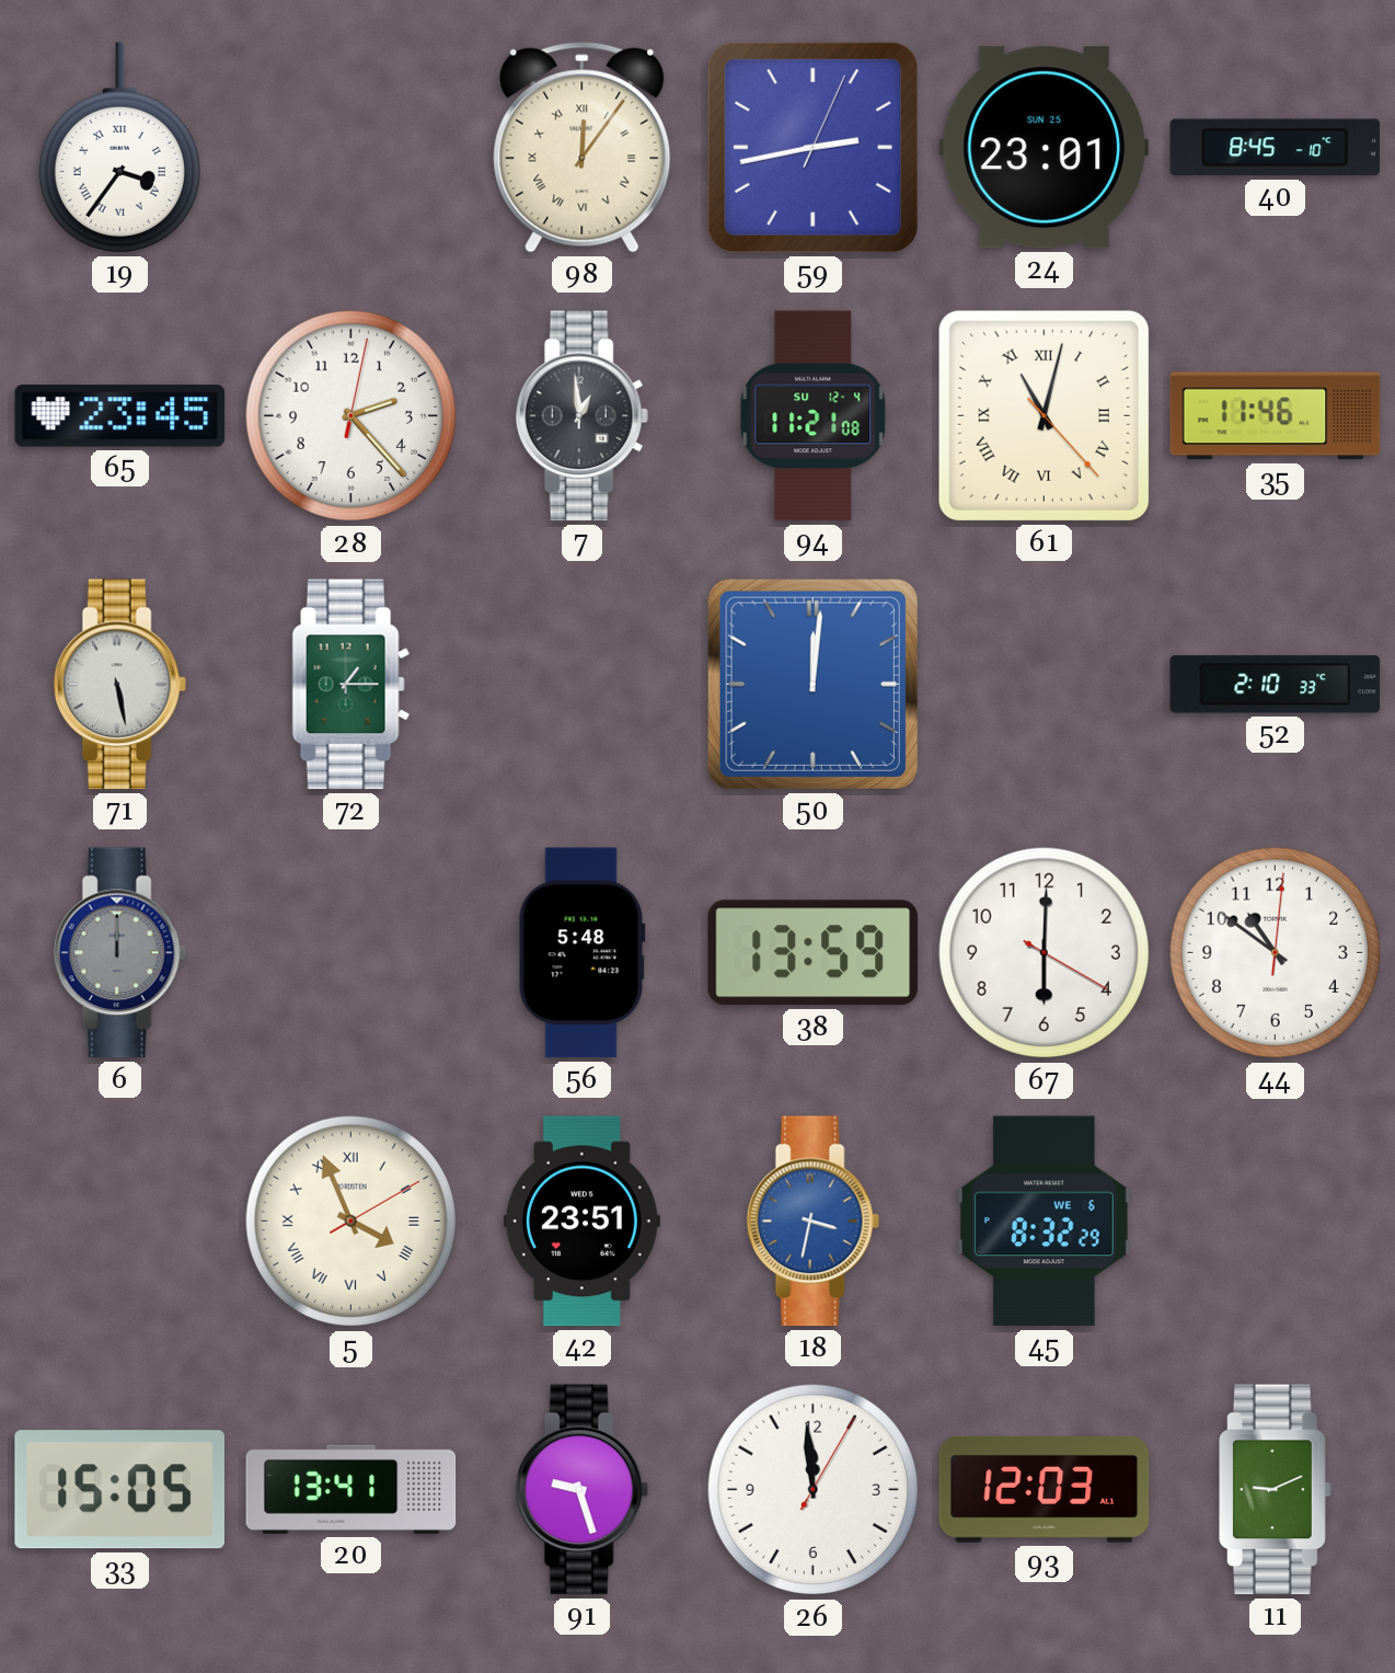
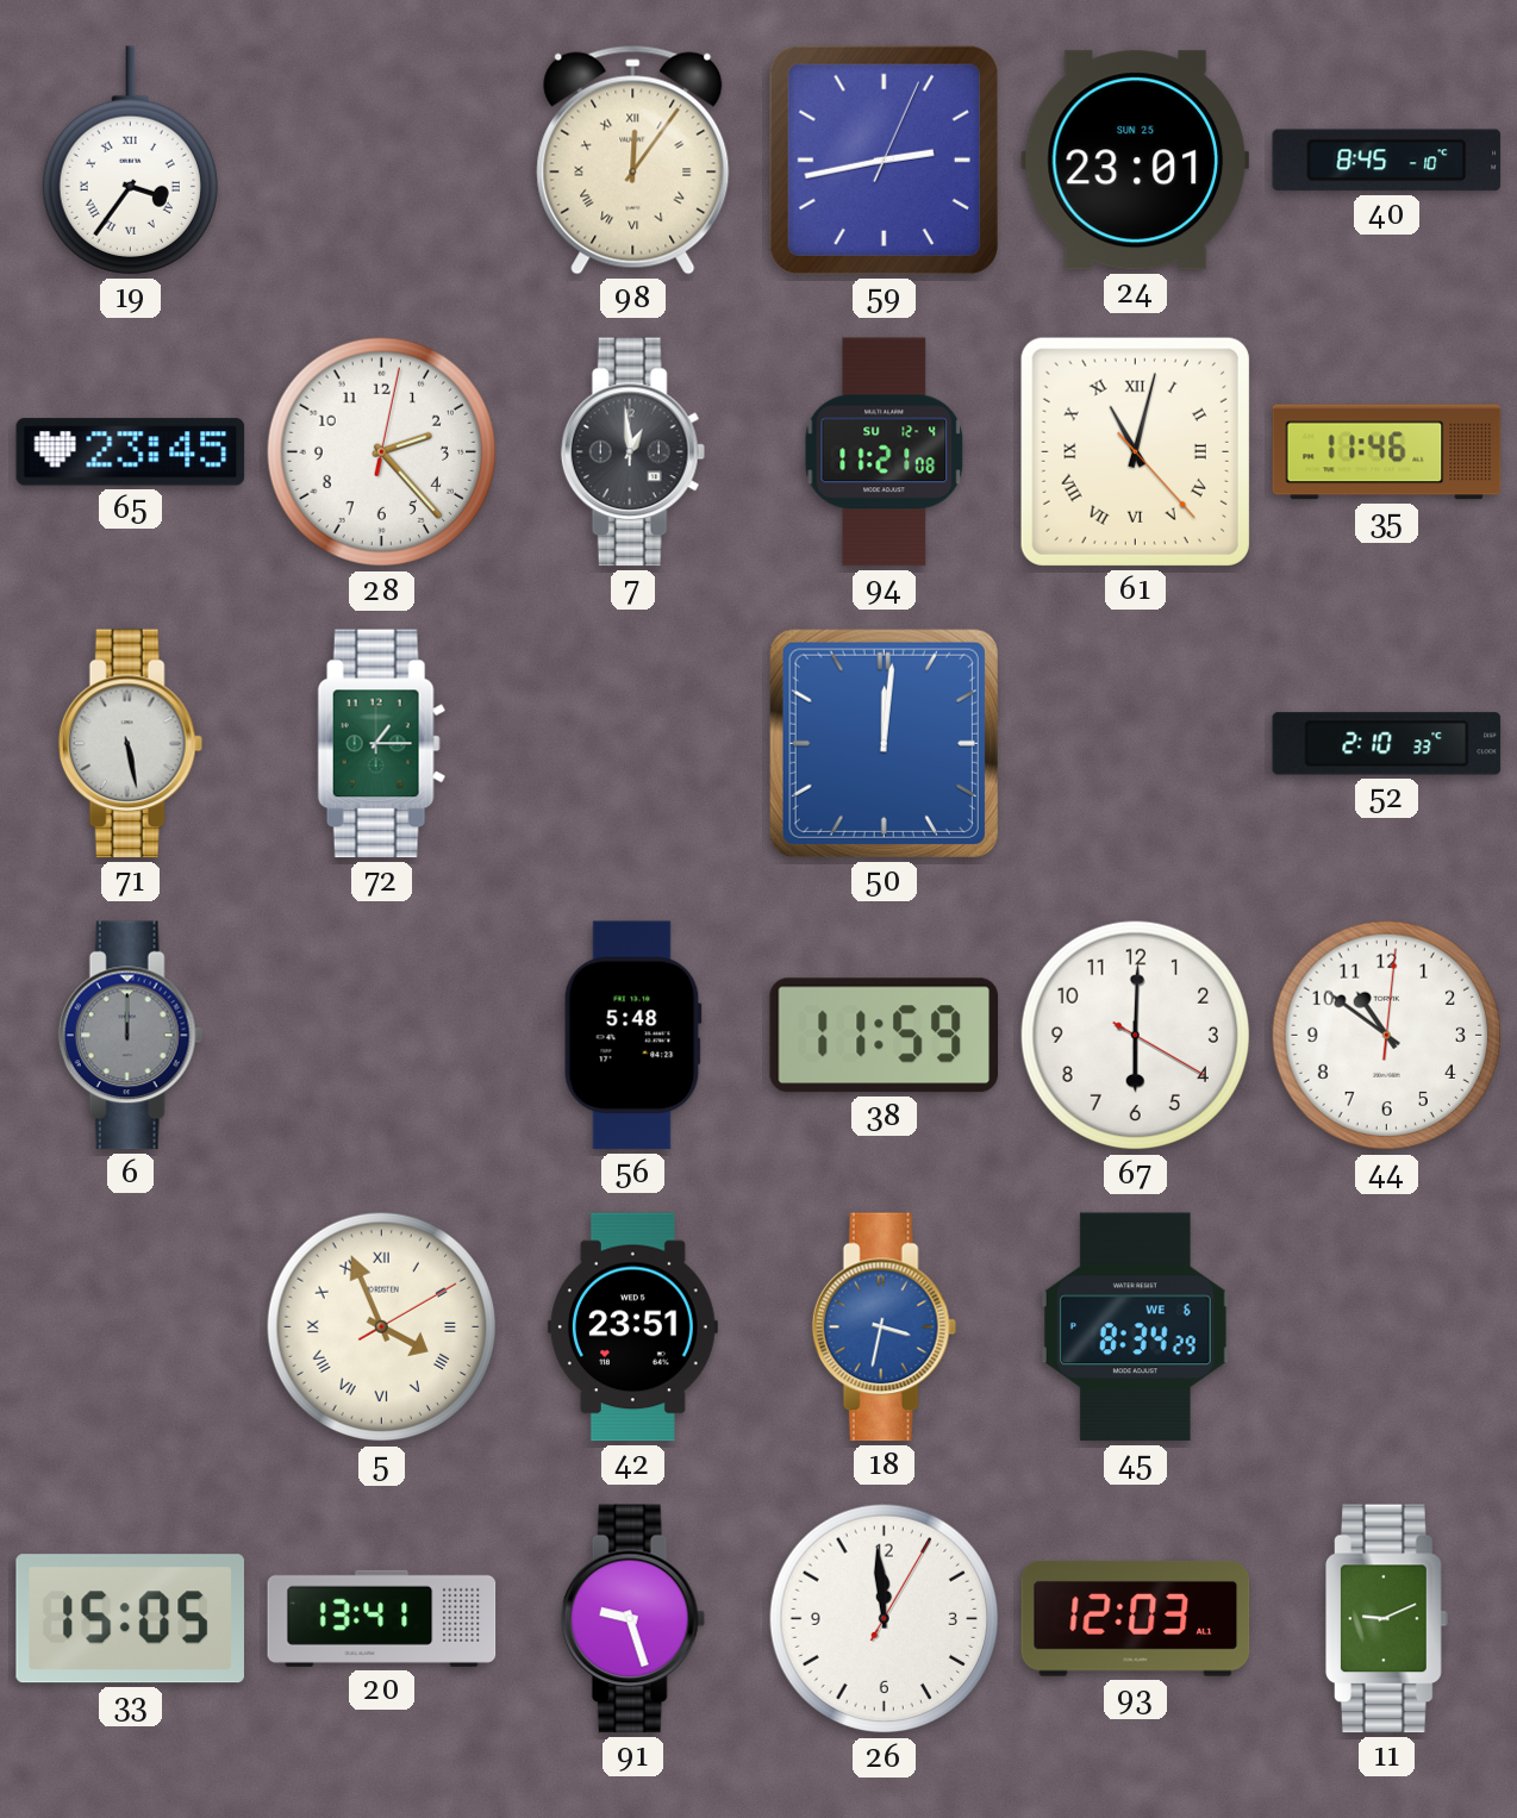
38: 13:59 -> 11:59
45: 8:32 -> 8:34
